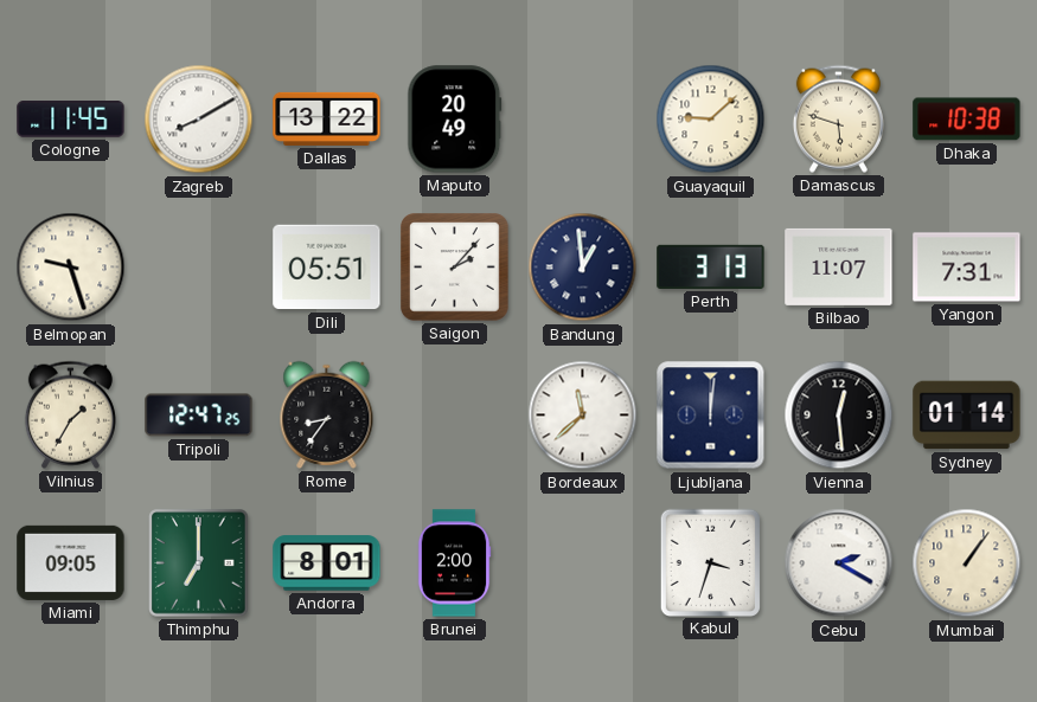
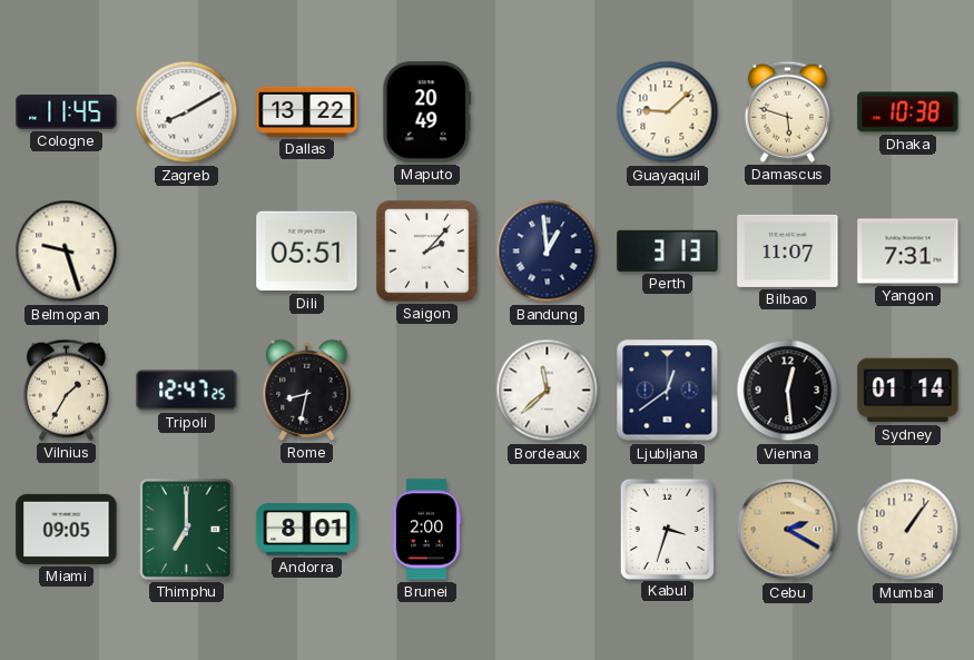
Rome: 8:36 -> 8:32
Ljubljana: 12:01 -> 12:39
Cebu dial: white -> champagne
